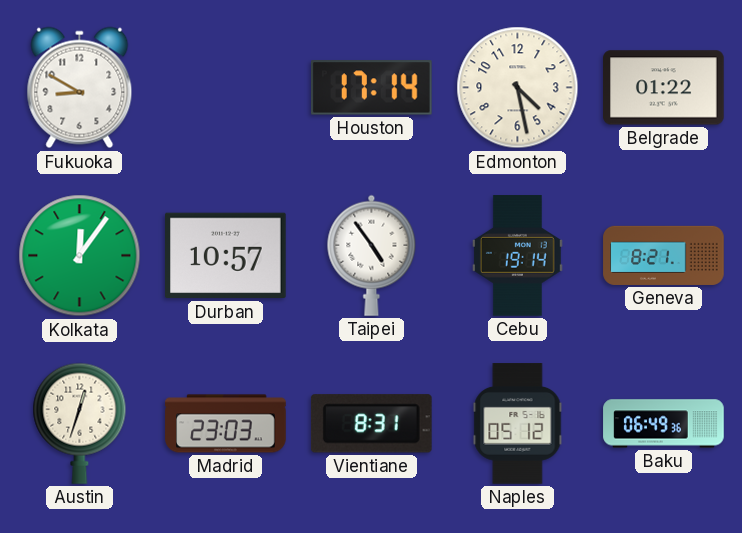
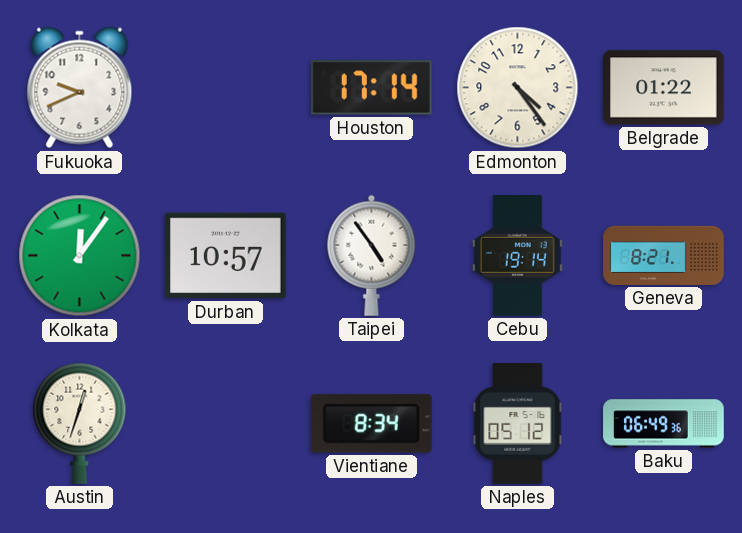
Fukuoka: 8:50 -> 9:41
Edmonton: 4:28 -> 4:24
Madrid: 23:03 -> none
Vientiane: 8:31 -> 8:34
